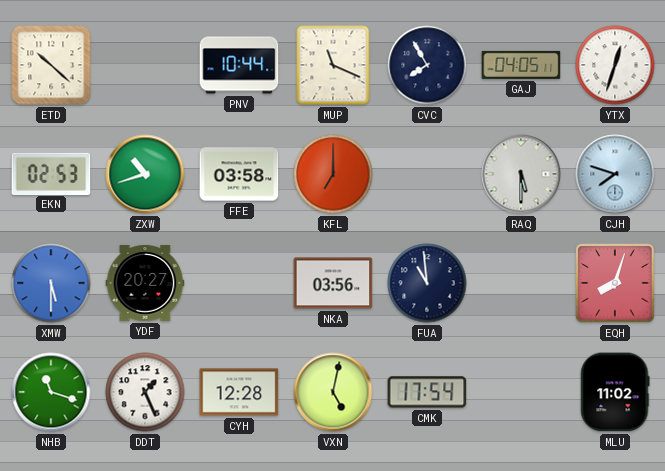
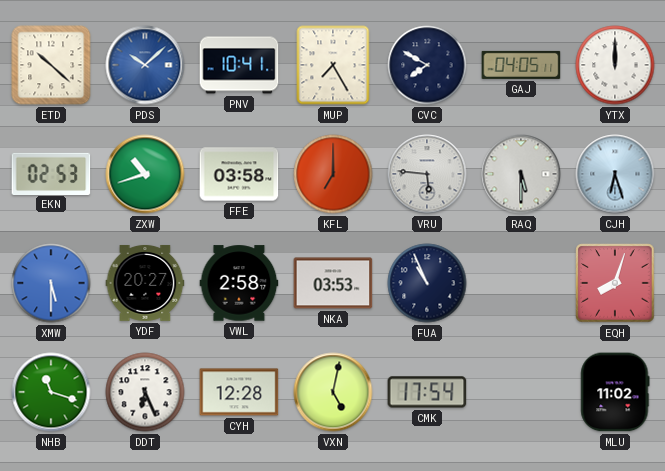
PDS: none -> 10:08
PNV: 10:44 -> 10:41
MUP: 11:19 -> 7:25
CVC: 7:55 -> 7:50
YTX: 12:33 -> 12:00
VRU: none -> 5:46
CJH: 7:48 -> 6:27
VWL: none -> 2:58
NKA: 03:56 -> 03:53
FUA: 10:59 -> 10:56
DDT: 1:26 -> 6:26
